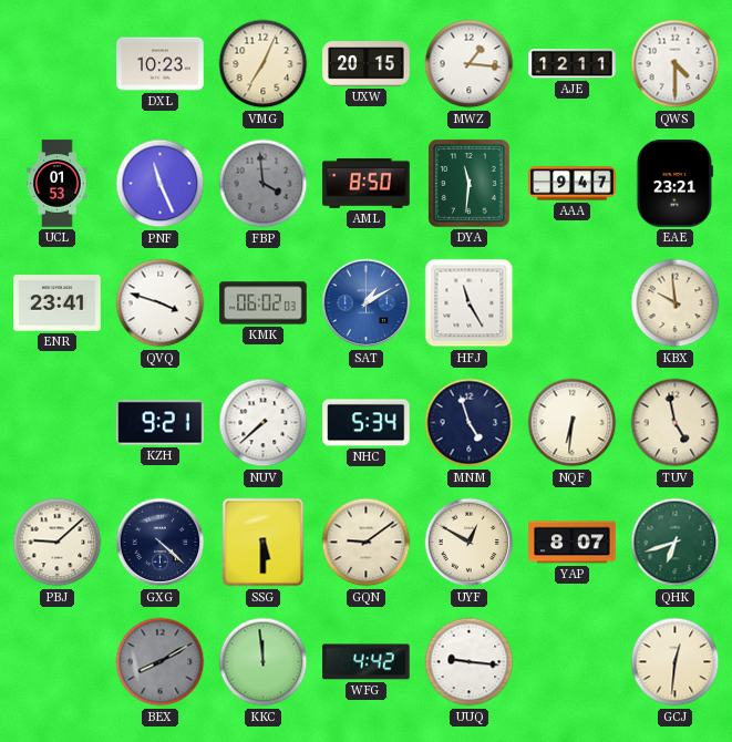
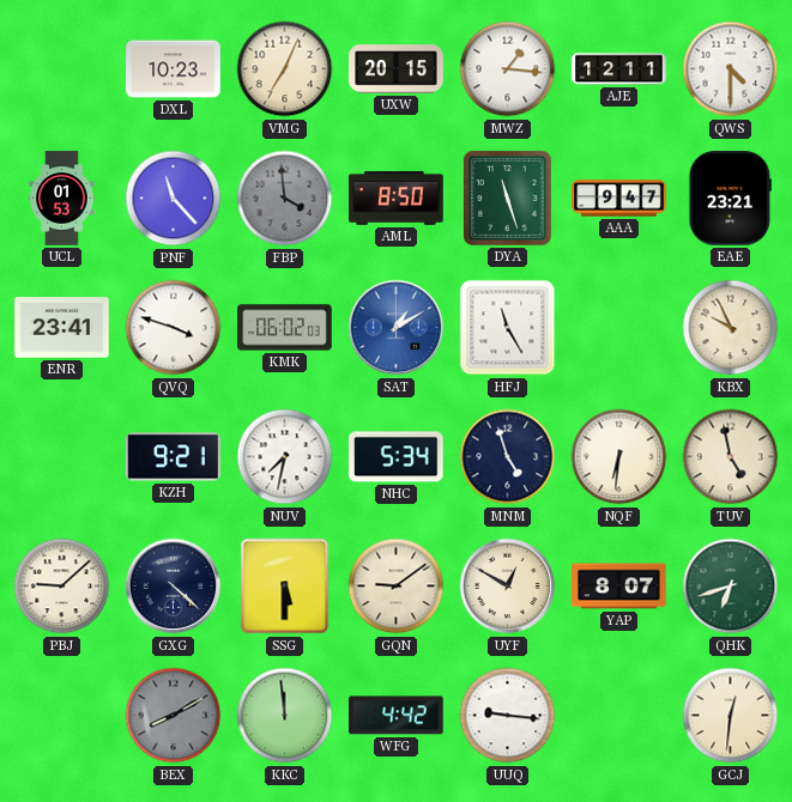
PNF: 11:26 -> 11:23
DYA: 11:31 -> 11:27
KBX: 9:59 -> 9:56
NUV: 7:38 -> 7:32
